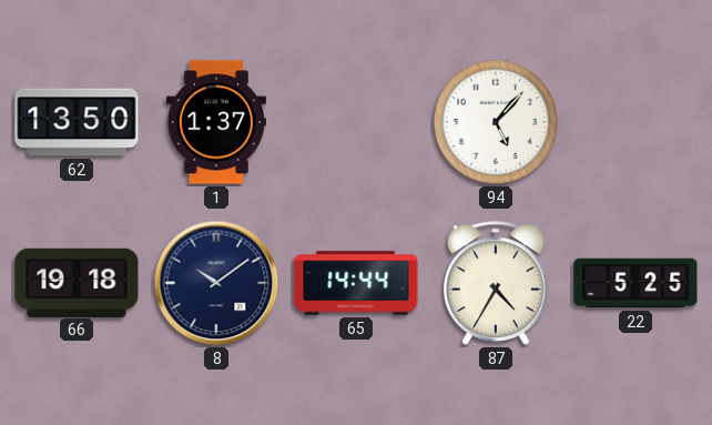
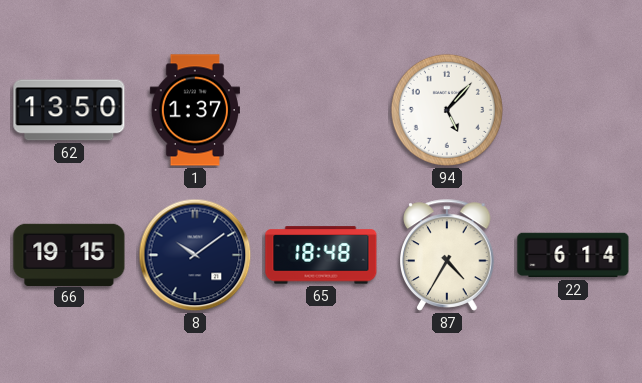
66: 19:18 -> 19:15
65: 14:44 -> 18:48
22: 5:25 -> 6:14
